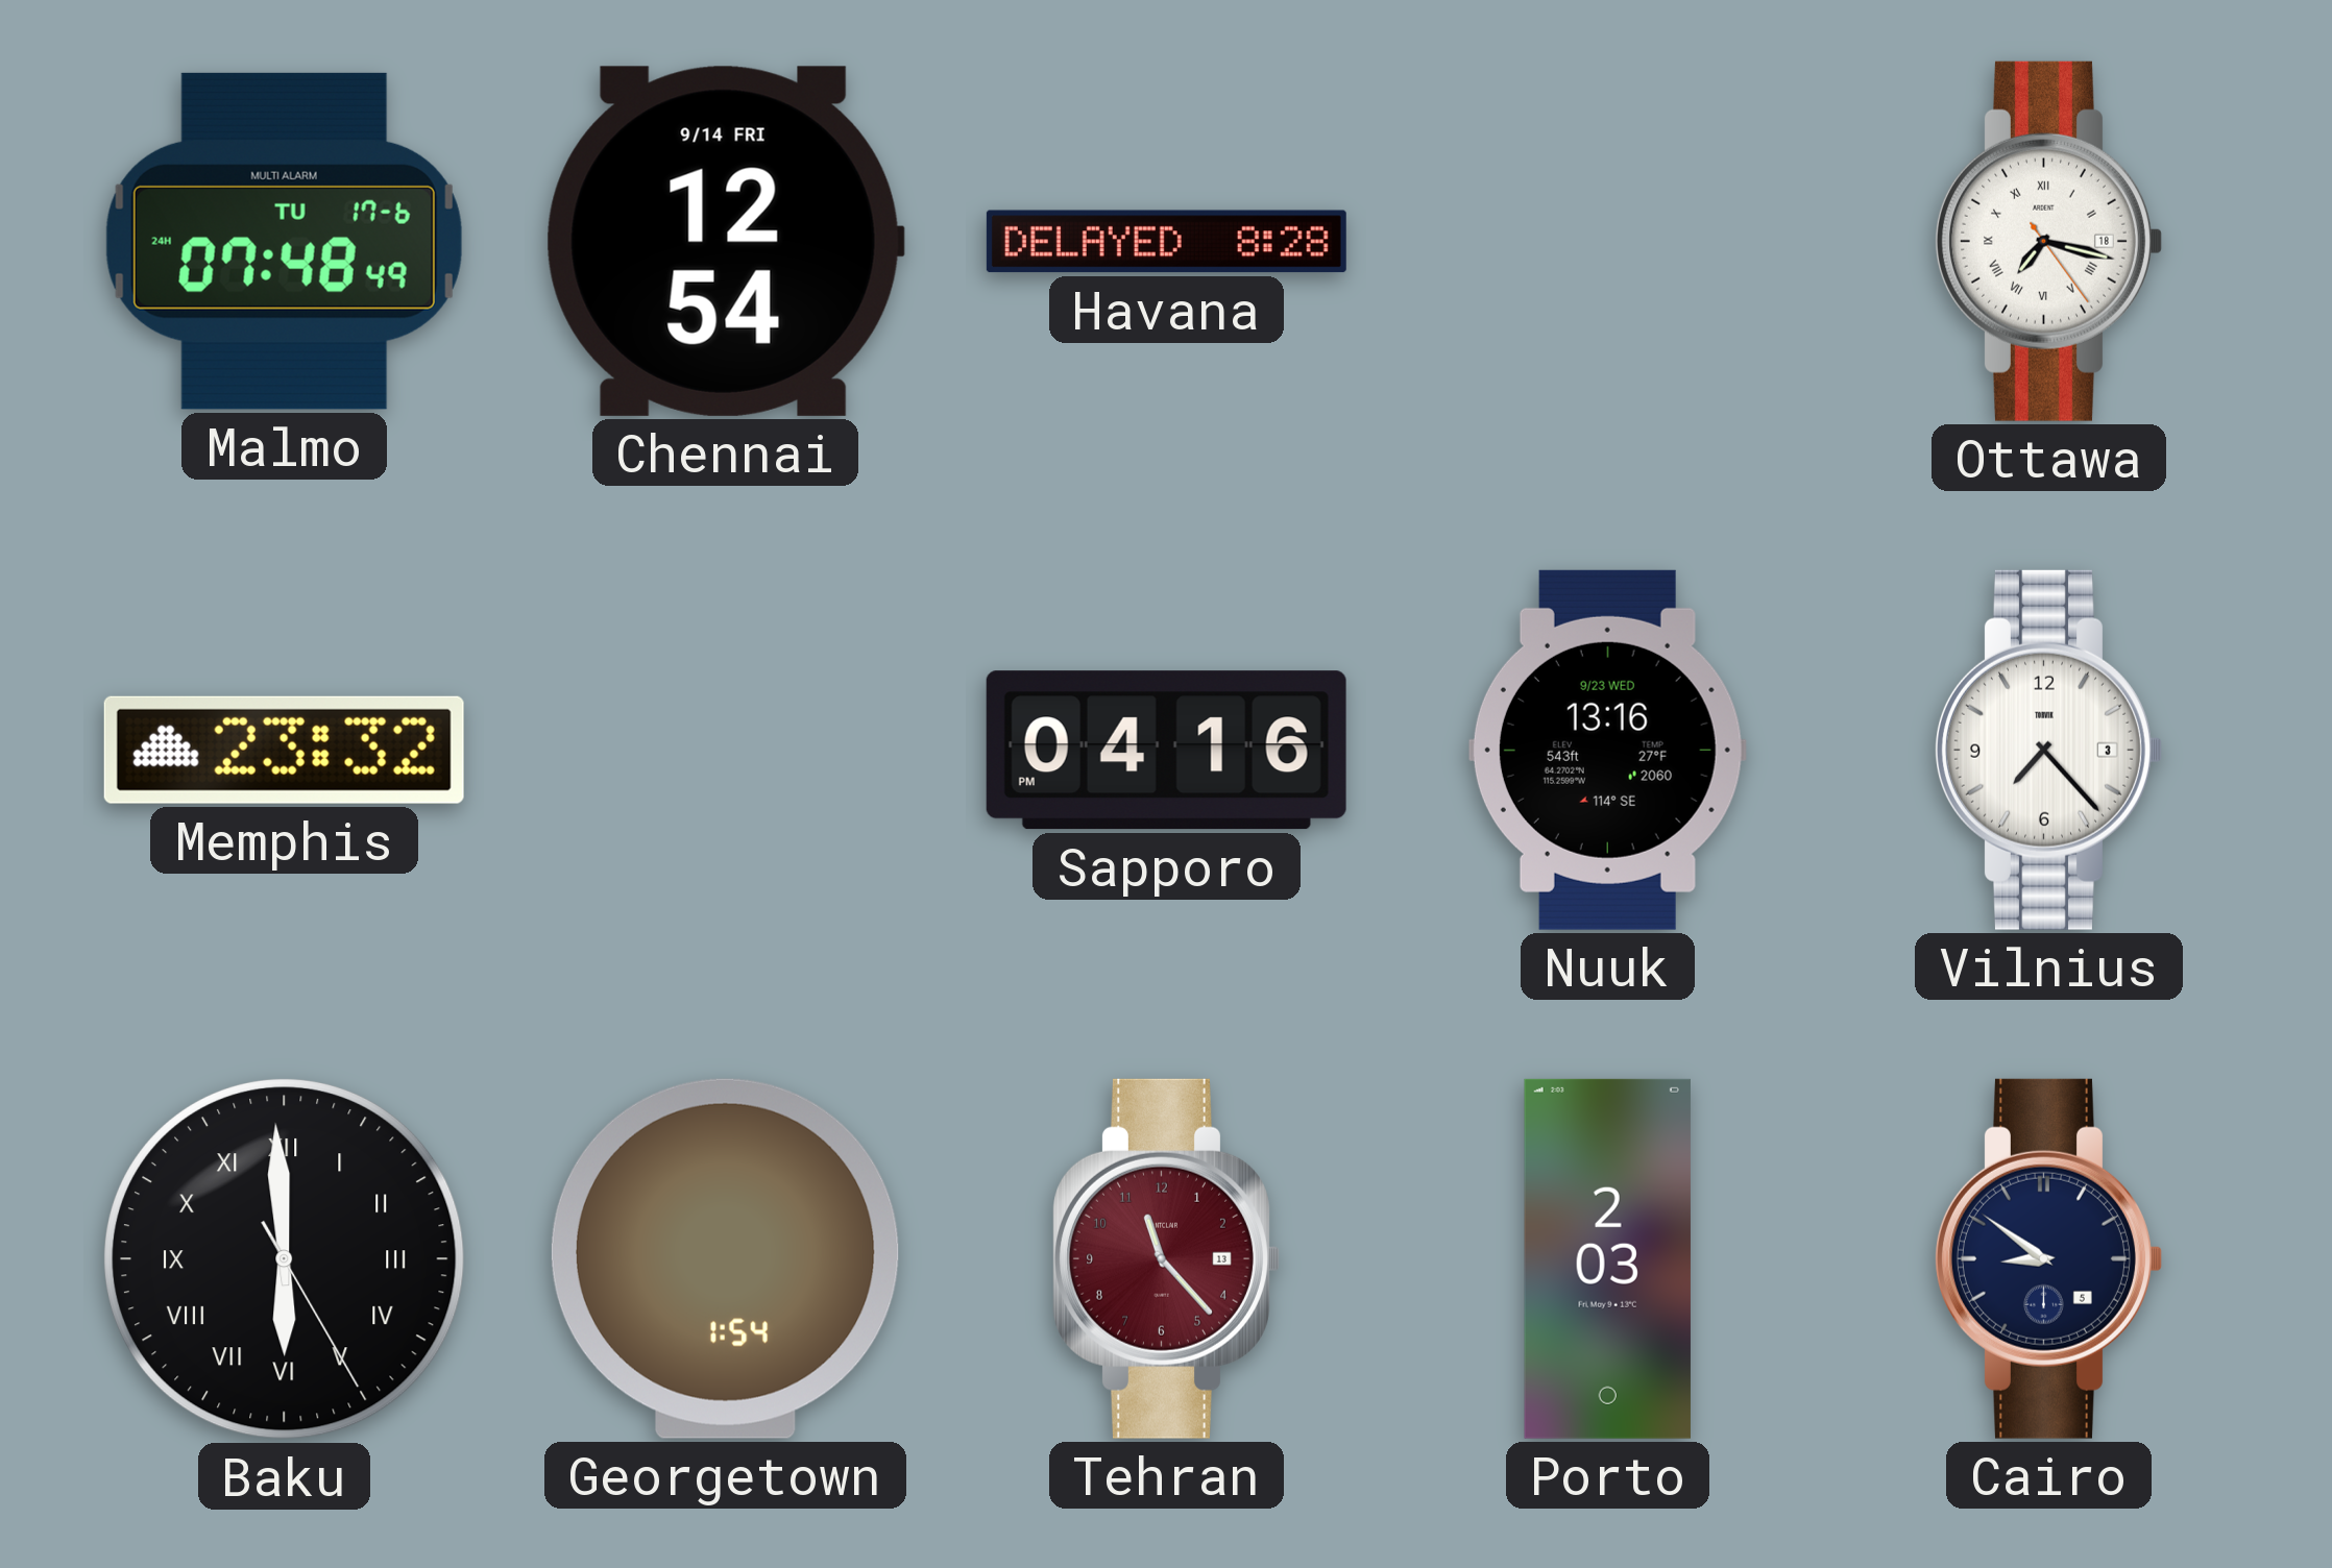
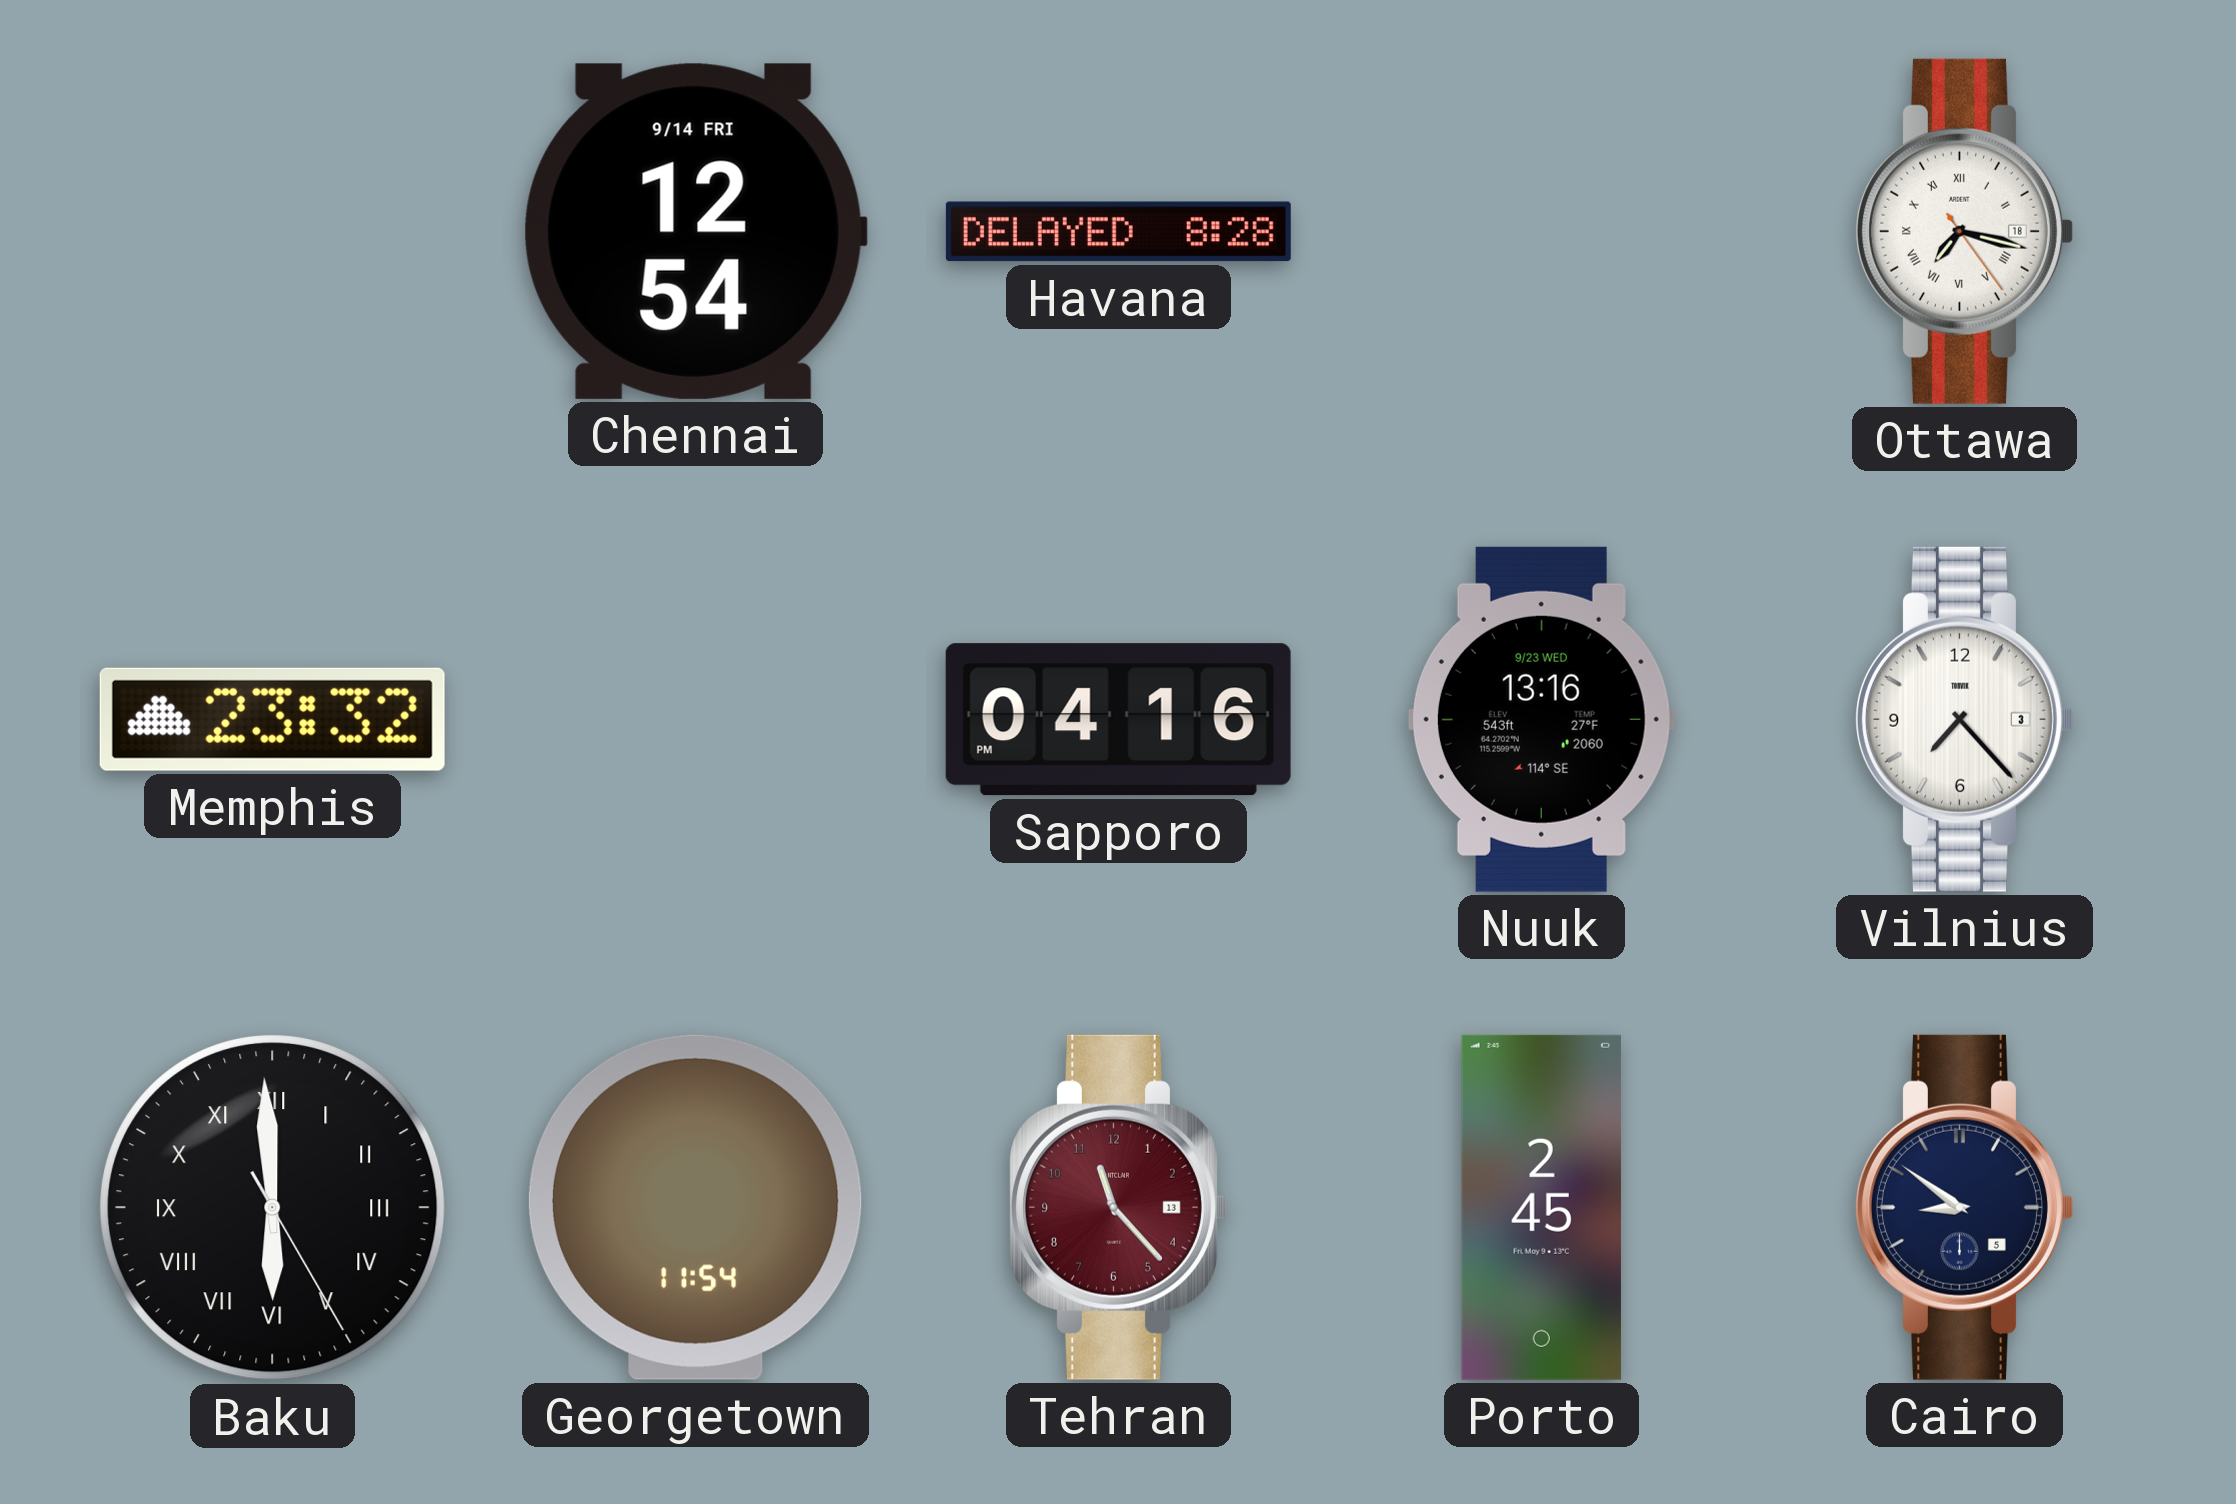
Malmo: 07:48 -> none
Georgetown: 1:54 -> 11:54
Porto: 2:03 -> 2:45
